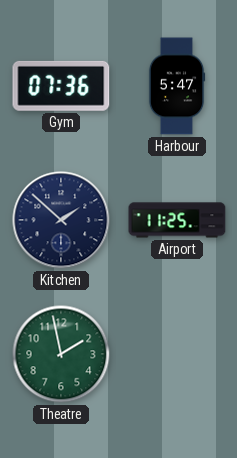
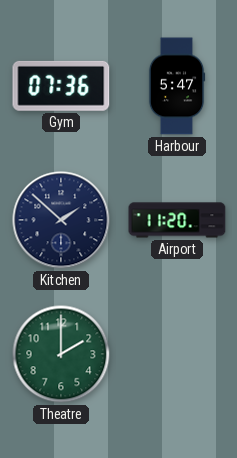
Airport: 11:25 -> 11:20
Theatre: 1:58 -> 2:00
